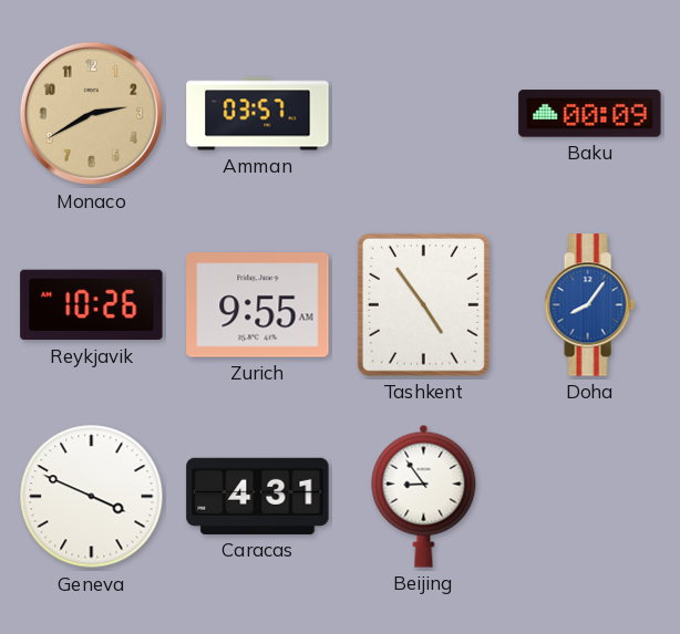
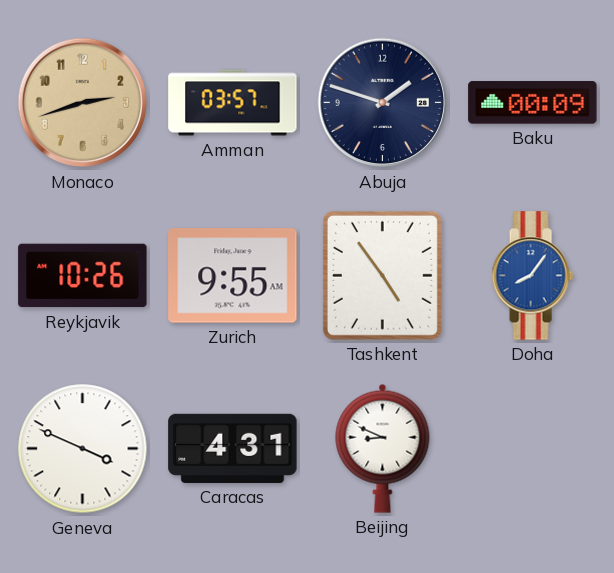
Monaco: 2:40 -> 2:42
Abuja: none -> 1:48
Beijing: 8:54 -> 8:49
